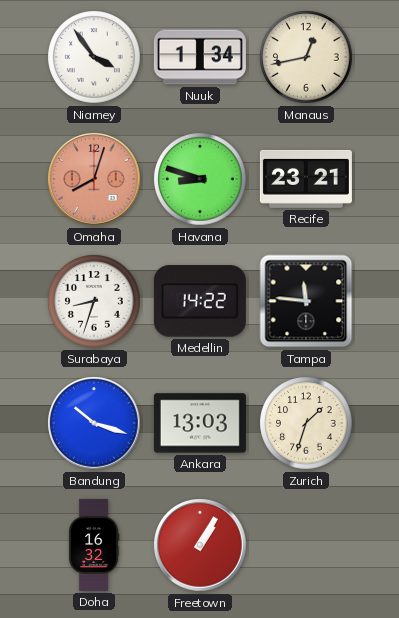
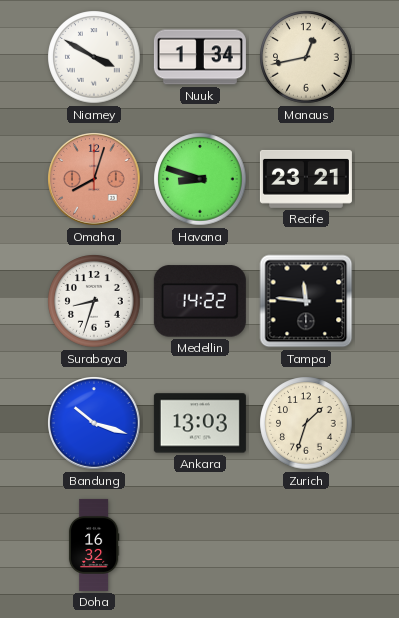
Niamey: 3:54 -> 3:50
Freetown: 1:05 -> none
